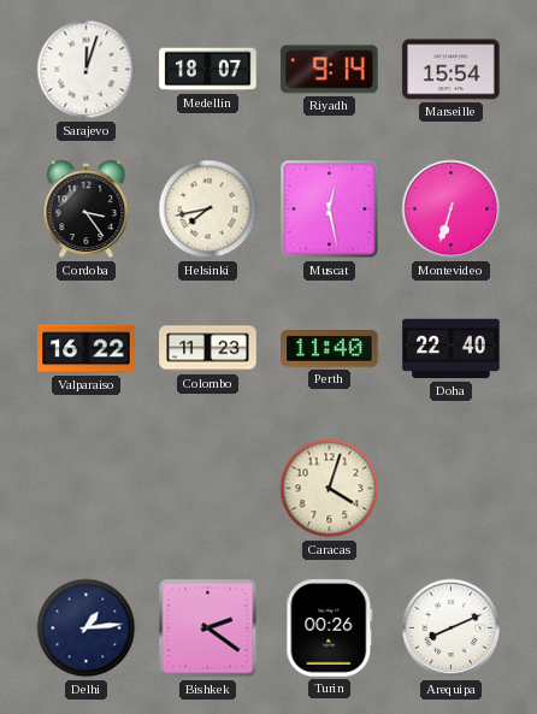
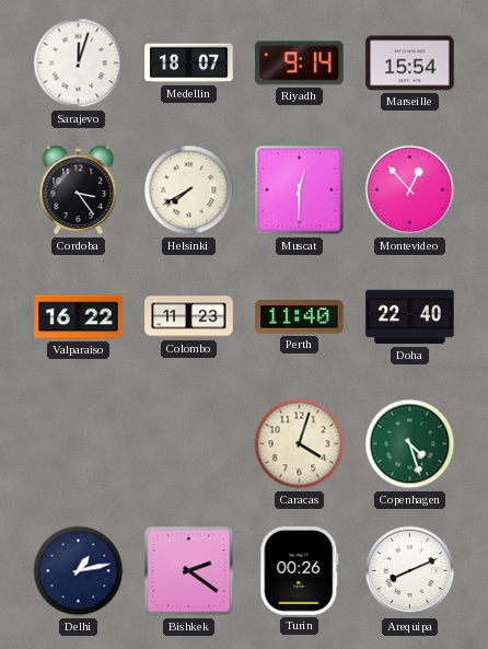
Helsinki: 7:43 -> 7:40
Muscat: 12:28 -> 12:30
Montevideo: 6:33 -> 12:53
Copenhagen: none -> 4:27
Delhi: 1:14 -> 1:13
